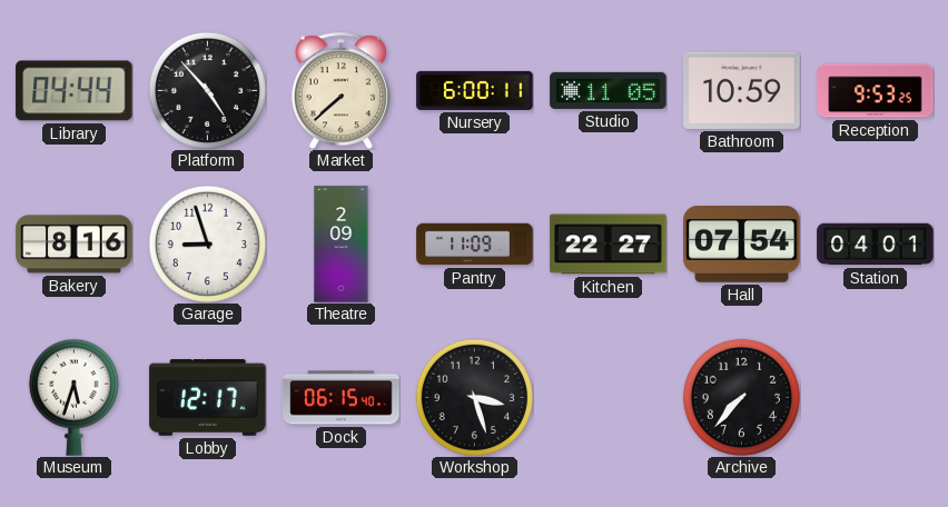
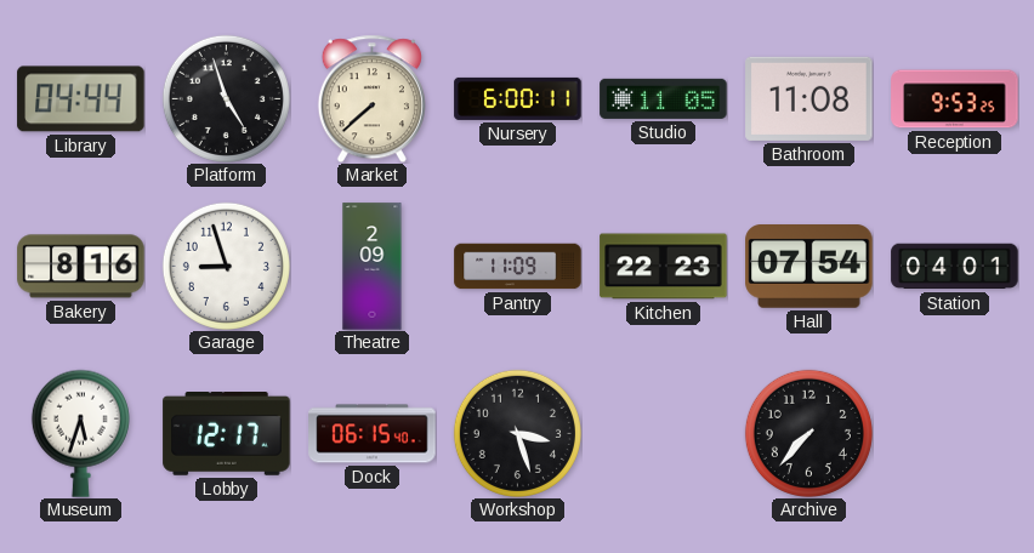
Platform: 4:53 -> 4:57
Bathroom: 10:59 -> 11:08
Kitchen: 22:27 -> 22:23
